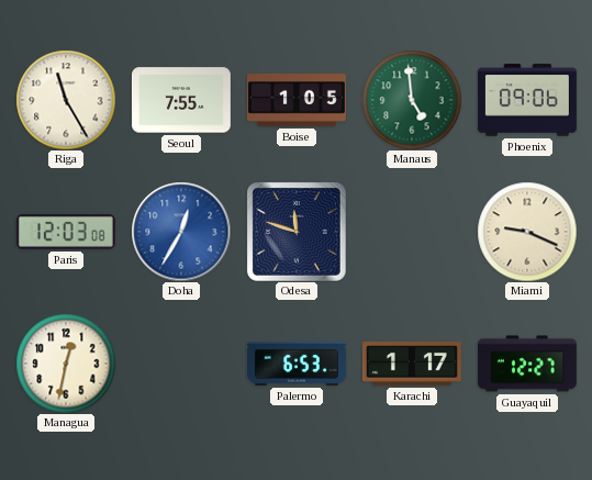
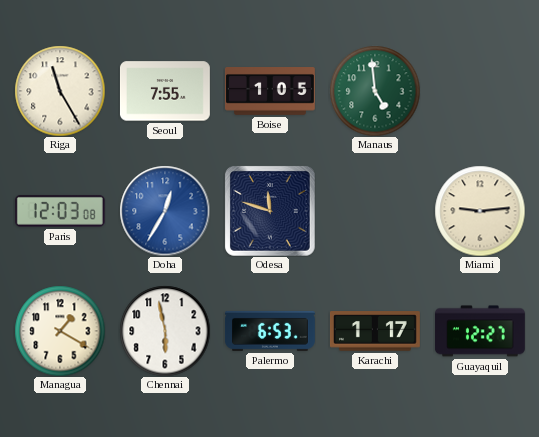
Phoenix: 09:06 -> none
Miami: 9:19 -> 9:14
Managua: 12:32 -> 1:20
Chennai: none -> 5:58
